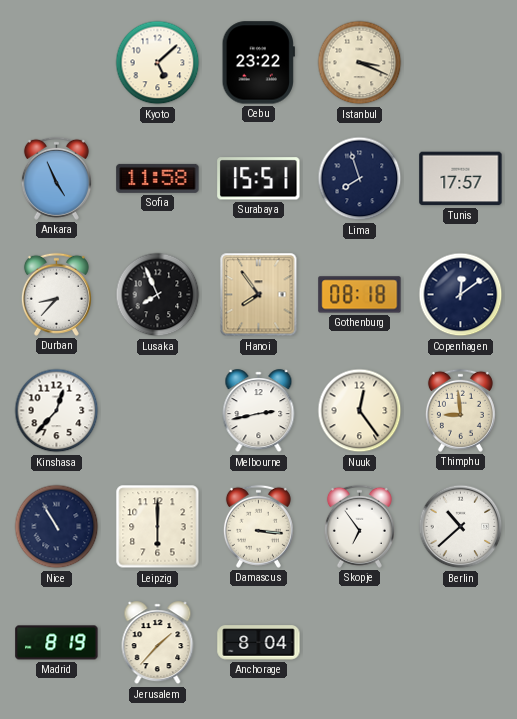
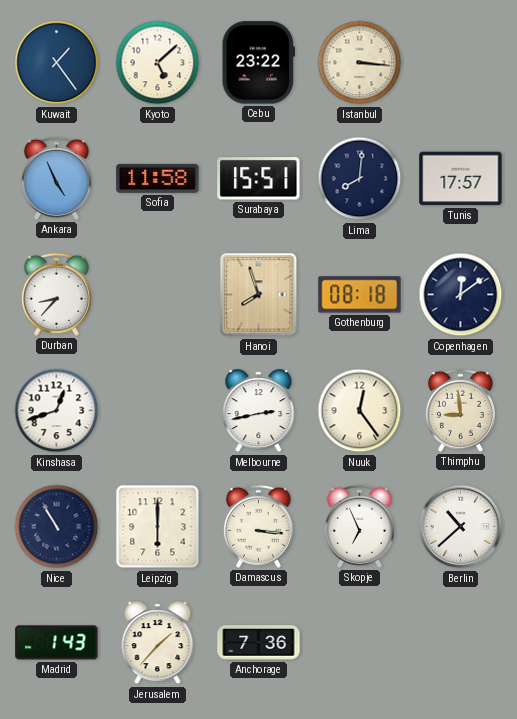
Kuwait: none -> 1:24
Istanbul: 3:19 -> 3:16
Lima: 7:57 -> 8:01
Lusaka: 7:56 -> none
Hanoi: 7:54 -> 7:57
Kinshasa: 12:37 -> 12:42
Skopje: 6:54 -> 6:56
Madrid: 8:19 -> 1:43
Anchorage: 8:04 -> 7:36
